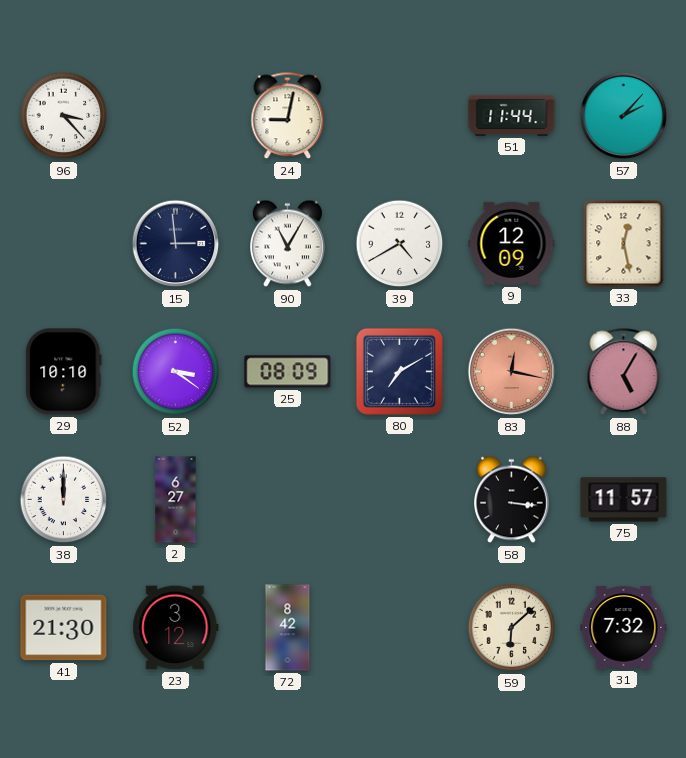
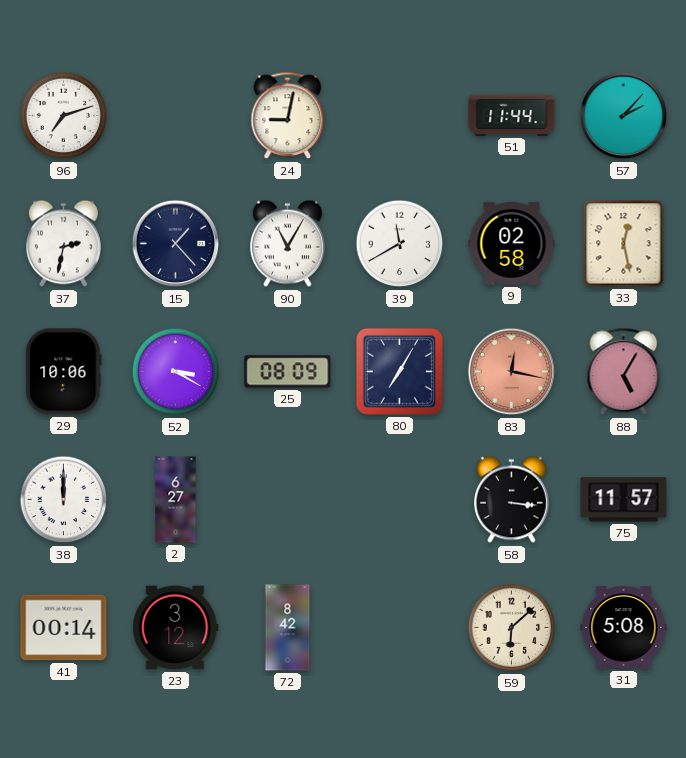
96: 3:23 -> 7:12
37: none -> 2:32
15: 2:59 -> 1:23
39: 4:40 -> 11:40
9: 12:09 -> 02:58
29: 10:10 -> 10:06
52: 3:21 -> 3:20
80: 7:10 -> 7:05
41: 21:30 -> 00:14
31: 7:32 -> 5:08
